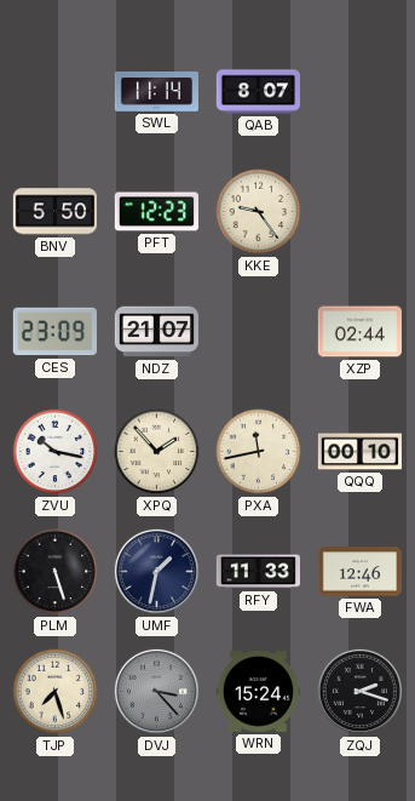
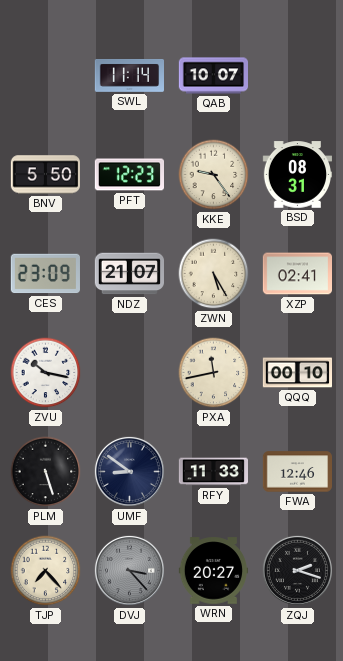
QAB: 8:07 -> 10:07
BSD: none -> 08:31
ZWN: none -> 5:25
XZP: 02:44 -> 02:41
XPQ: 1:53 -> none
UMF: 1:32 -> 8:51
TJP: 7:27 -> 7:23
WRN: 15:24 -> 20:27
